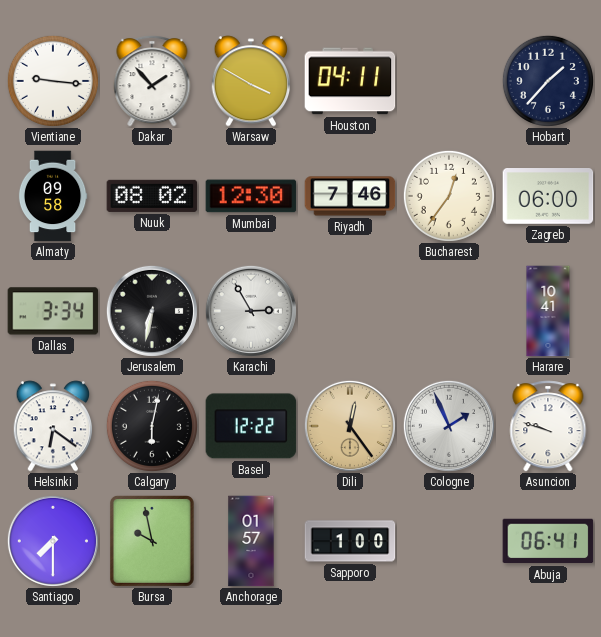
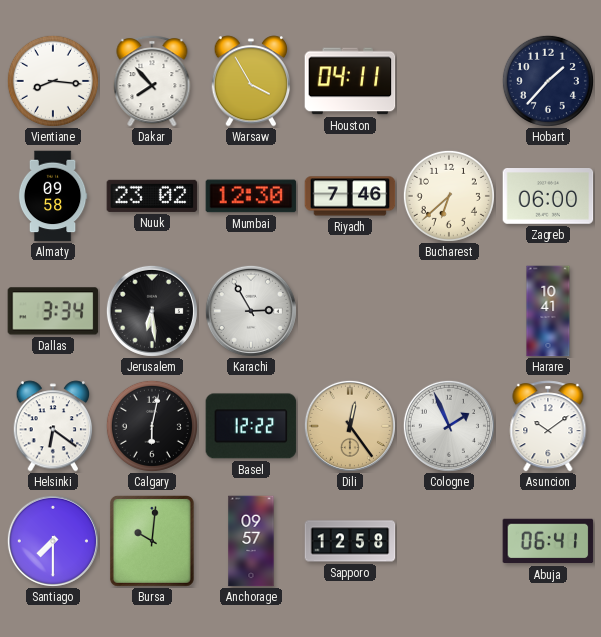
Vientiane: 9:16 -> 8:16
Dakar: 1:53 -> 7:53
Warsaw: 3:50 -> 3:55
Nuuk: 08:02 -> 23:02
Bucharest: 12:36 -> 6:38
Jerusalem: 6:32 -> 6:29
Asuncion: 9:48 -> 10:09
Bursa: 9:58 -> 10:01
Anchorage: 01:57 -> 09:57
Sapporo: 1:00 -> 12:58
